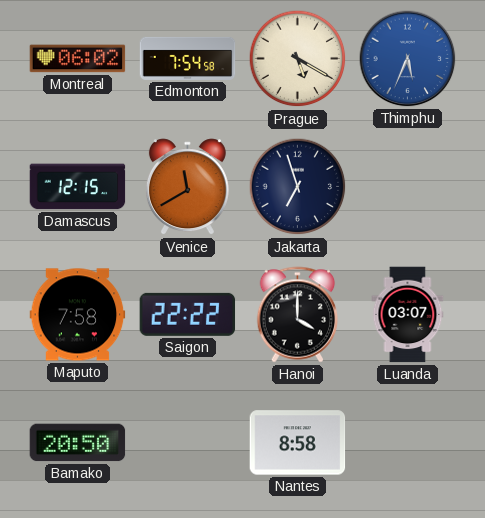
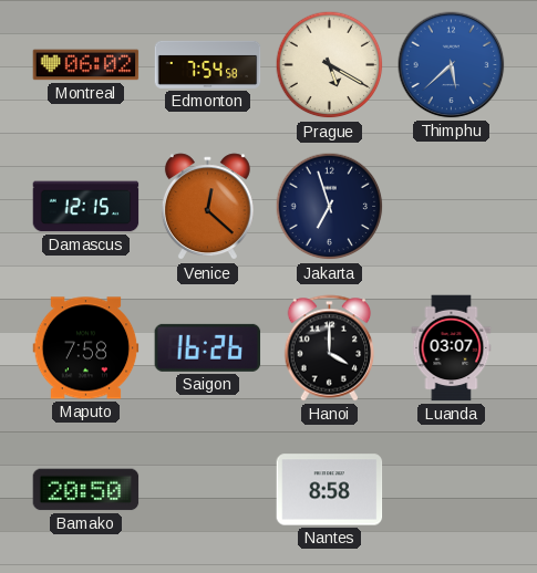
Thimphu: 5:34 -> 5:38
Venice: 11:40 -> 12:22
Saigon: 22:22 -> 16:26
